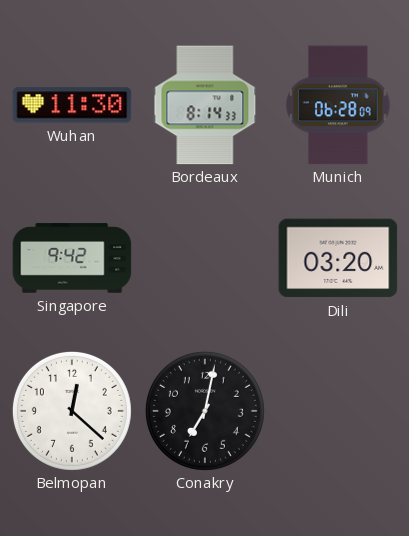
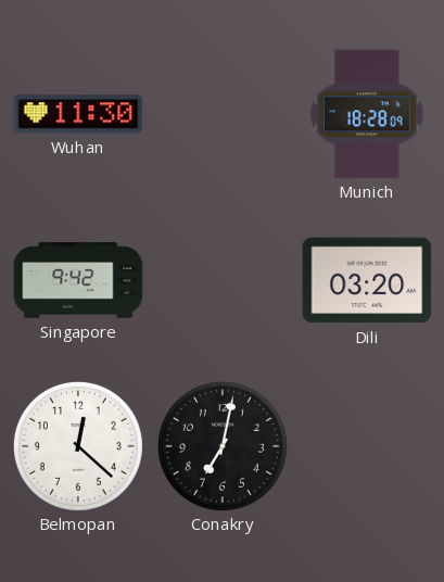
Bordeaux: 8:14 -> none
Munich: 06:28 -> 18:28
